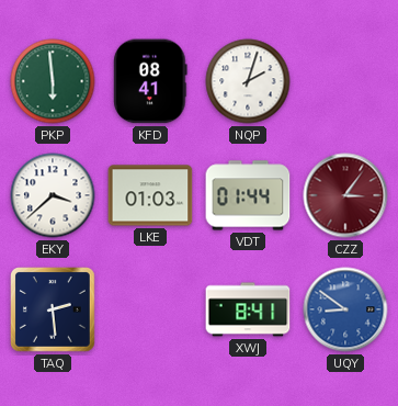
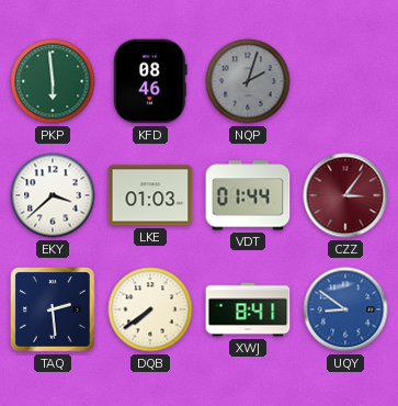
KFD: 08:41 -> 08:46
NQP dial: white -> grey
DQB: none -> 7:39
